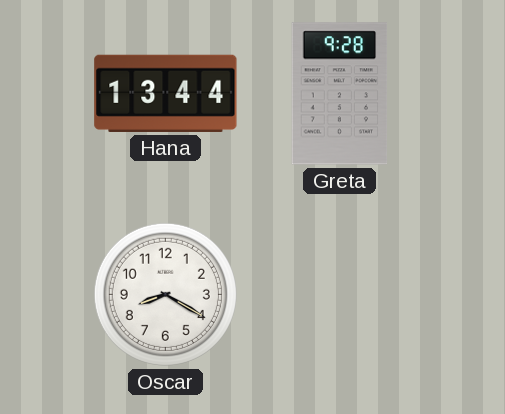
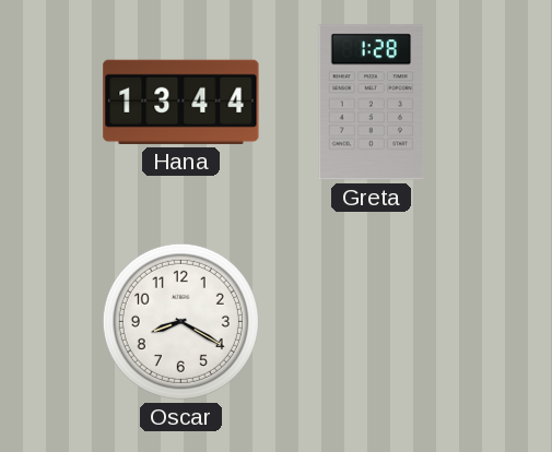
Greta: 9:28 -> 1:28
